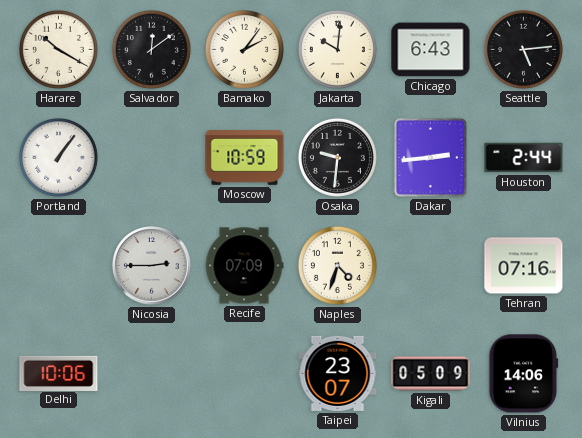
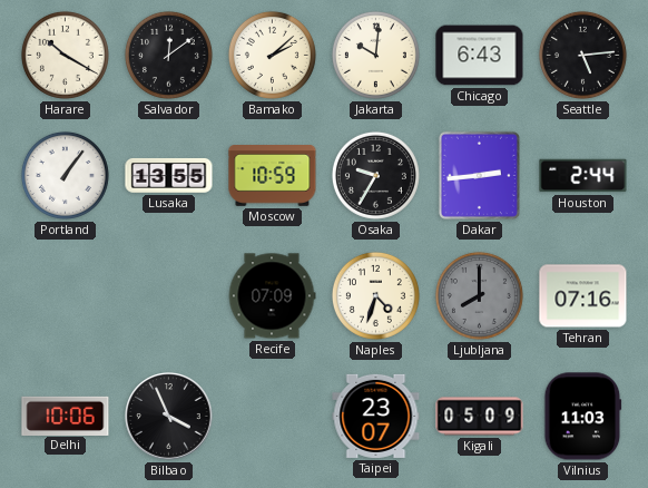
Bamako: 2:06 -> 2:08
Lusaka: none -> 13:55
Osaka: 9:31 -> 9:35
Nicosia: 2:45 -> none
Ljubljana: none -> 8:00
Bilbao: none -> 3:56
Vilnius: 14:06 -> 11:03
